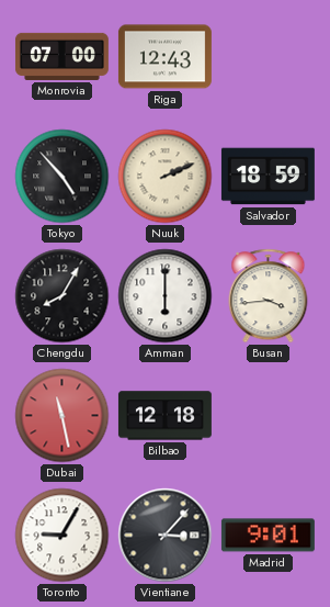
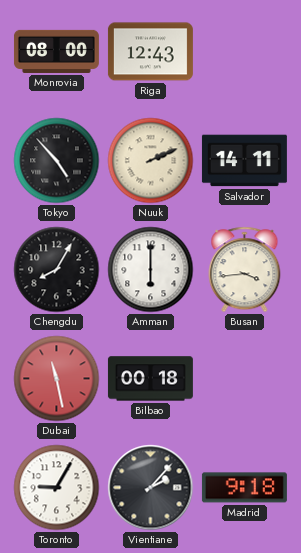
Monrovia: 07:00 -> 08:00
Salvador: 18:59 -> 14:11
Bilbao: 12:18 -> 00:18
Vientiane: 3:07 -> 2:07
Madrid: 9:01 -> 9:18
